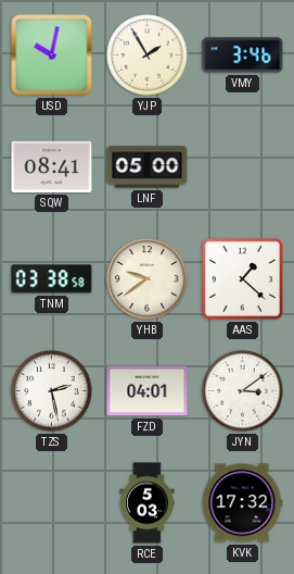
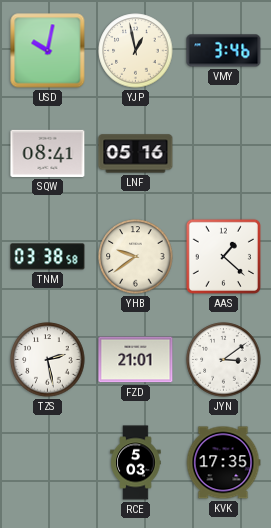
YJP: 1:55 -> 12:58
LNF: 05:00 -> 05:16
FZD: 04:01 -> 21:01
KVK: 17:32 -> 17:35
